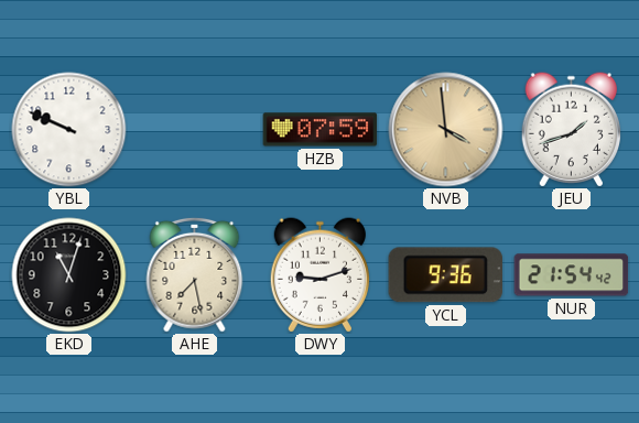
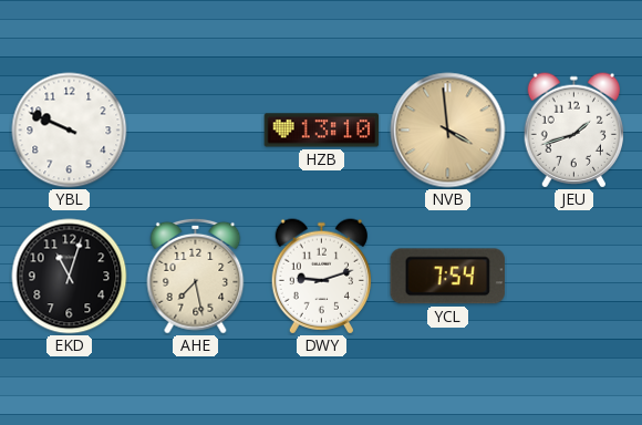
HZB: 07:59 -> 13:10
YCL: 9:36 -> 7:54
NUR: 21:54 -> none
